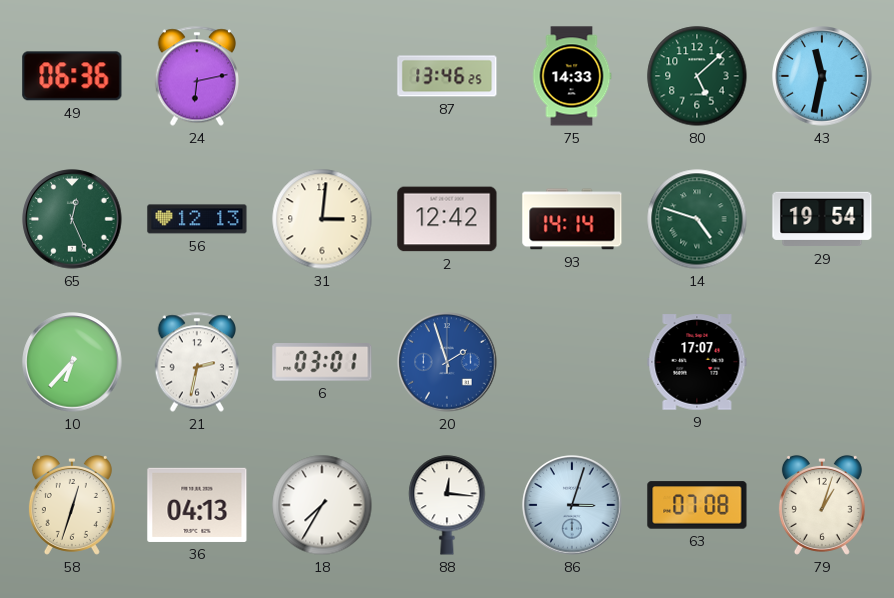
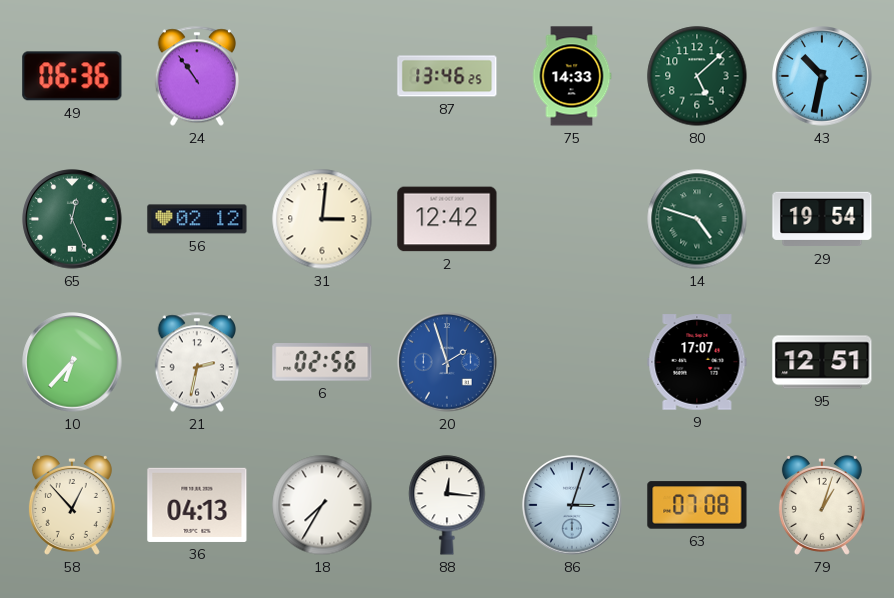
24: 6:13 -> 10:54
43: 11:32 -> 10:32
56: 12:13 -> 02:12
93: 14:14 -> none
6: 03:01 -> 02:56
95: none -> 12:51
58: 12:33 -> 12:53
